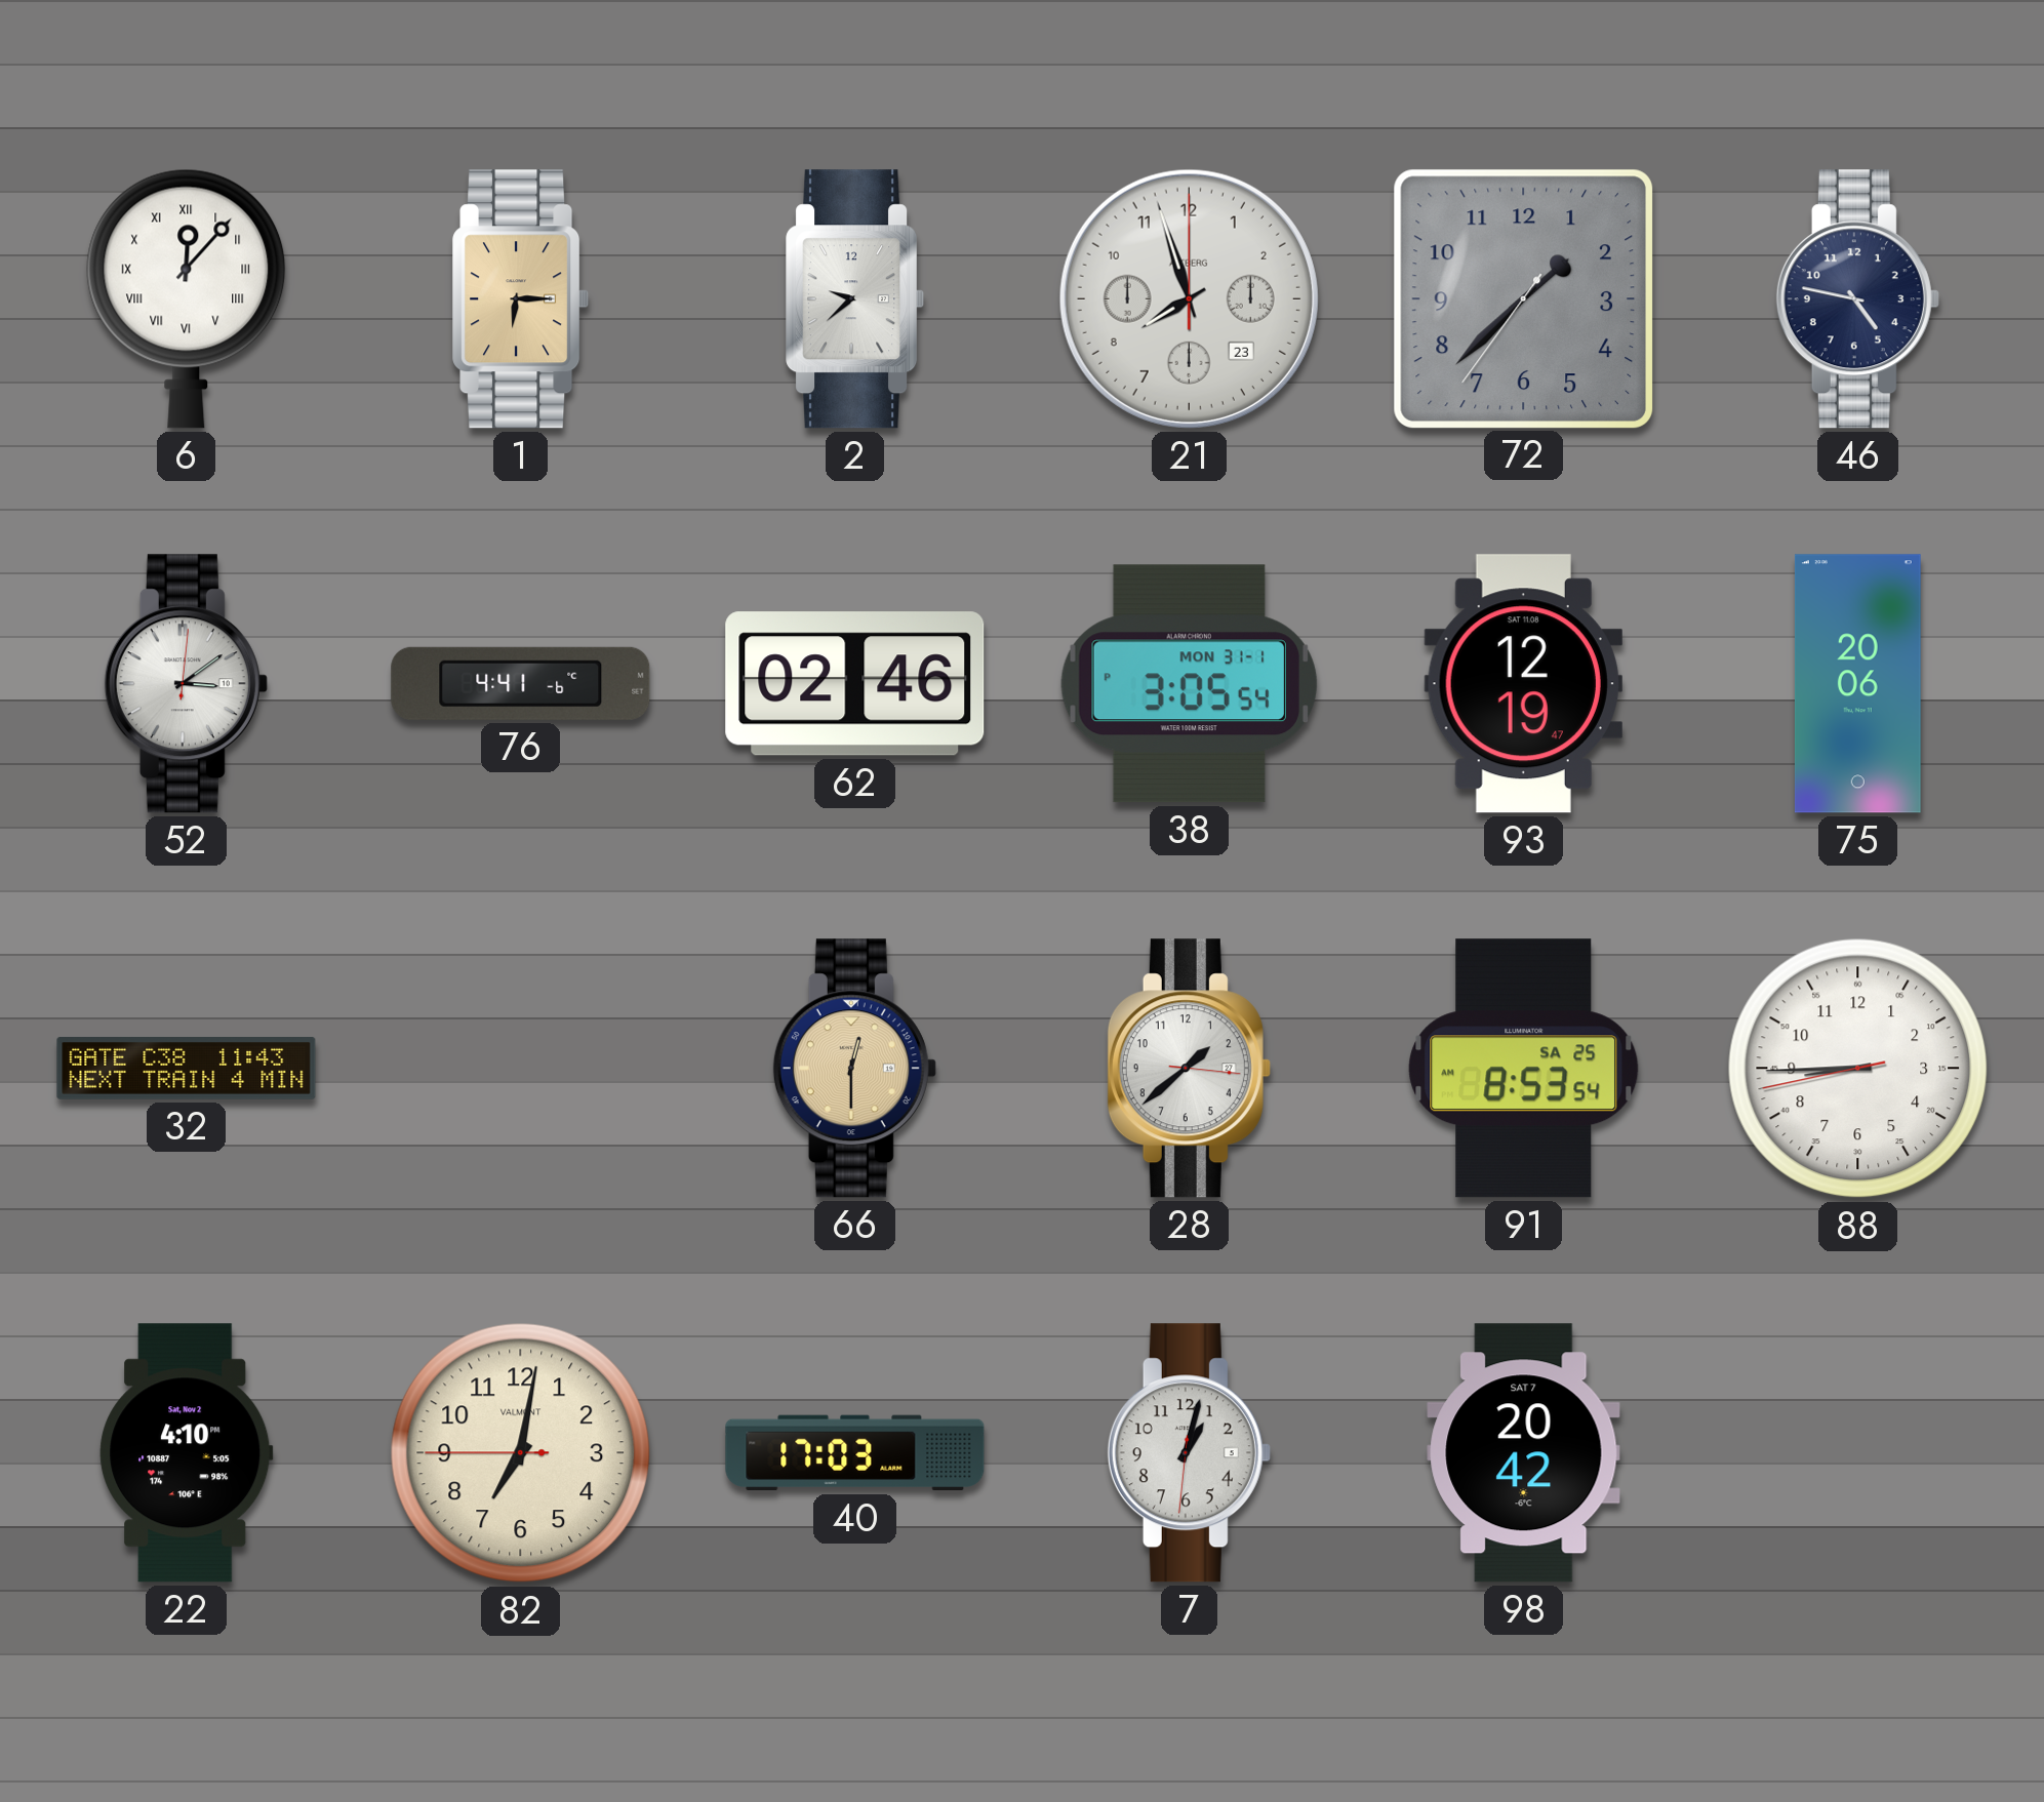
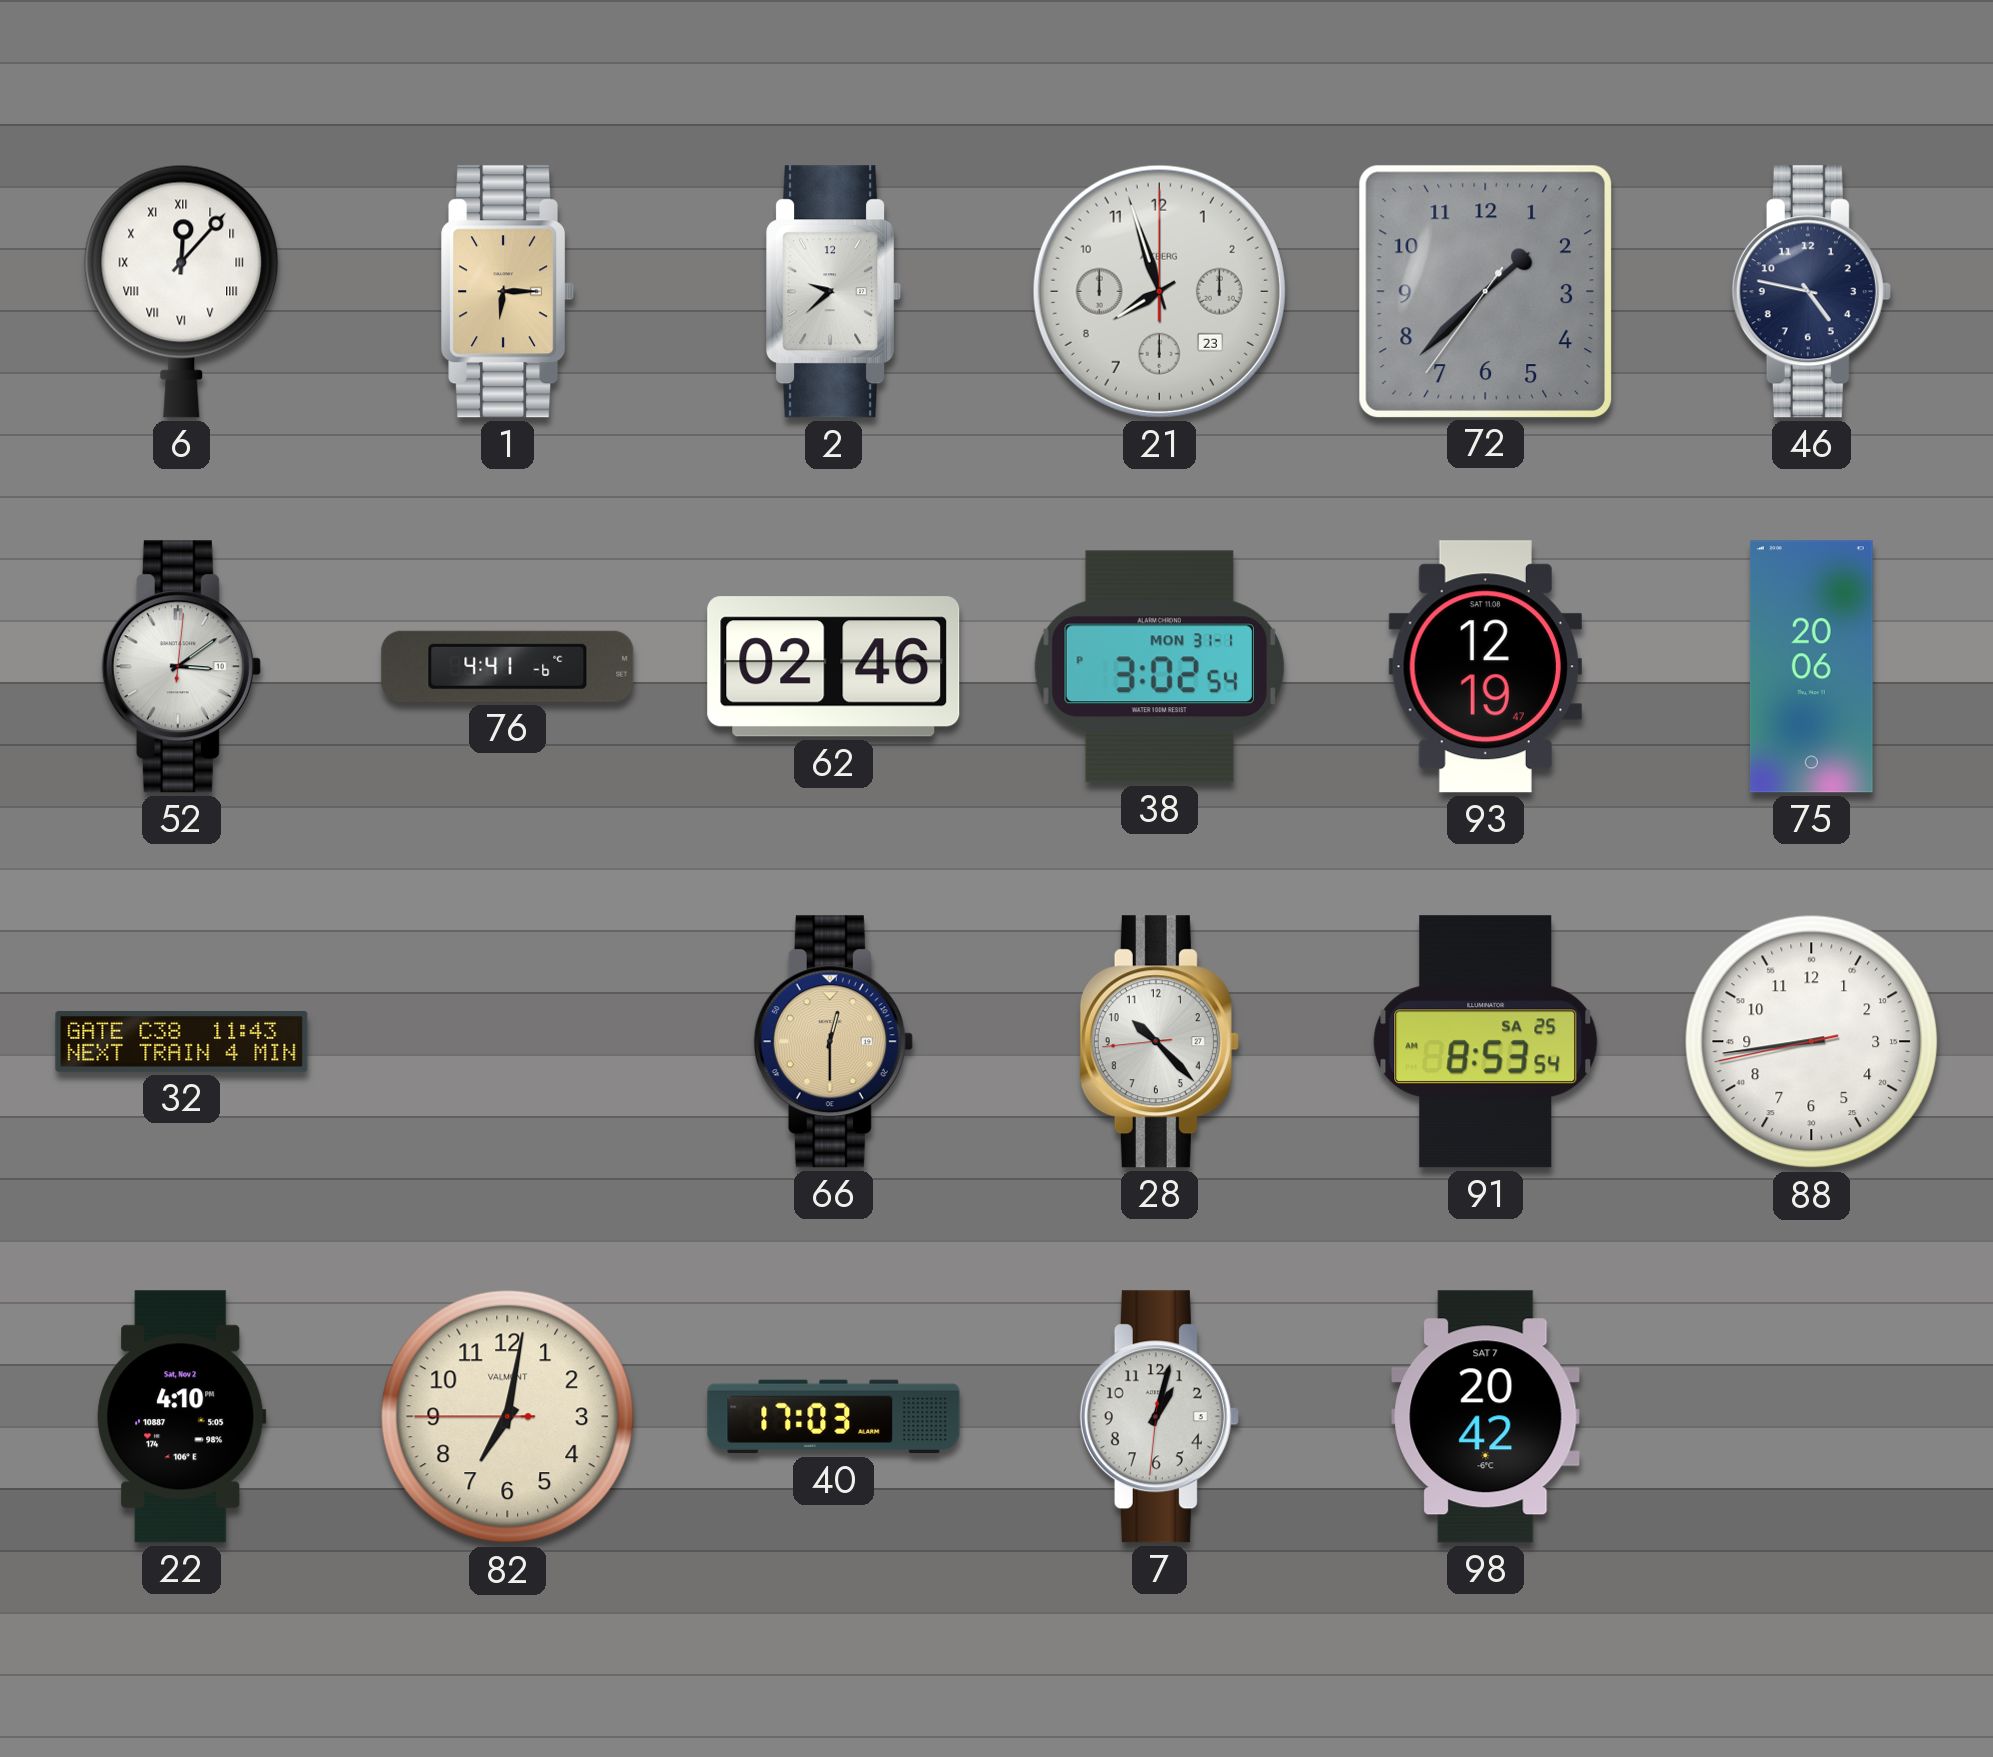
38: 3:05 -> 3:02
28: 1:38 -> 10:22
88: 8:44 -> 8:43
